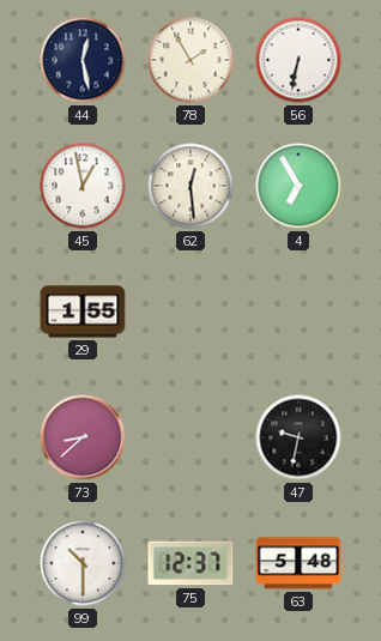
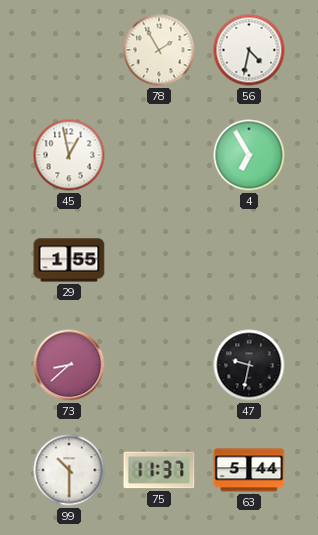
44: 12:28 -> none
56: 6:32 -> 4:32
62: 12:29 -> none
75: 12:37 -> 11:37
63: 5:48 -> 5:44
